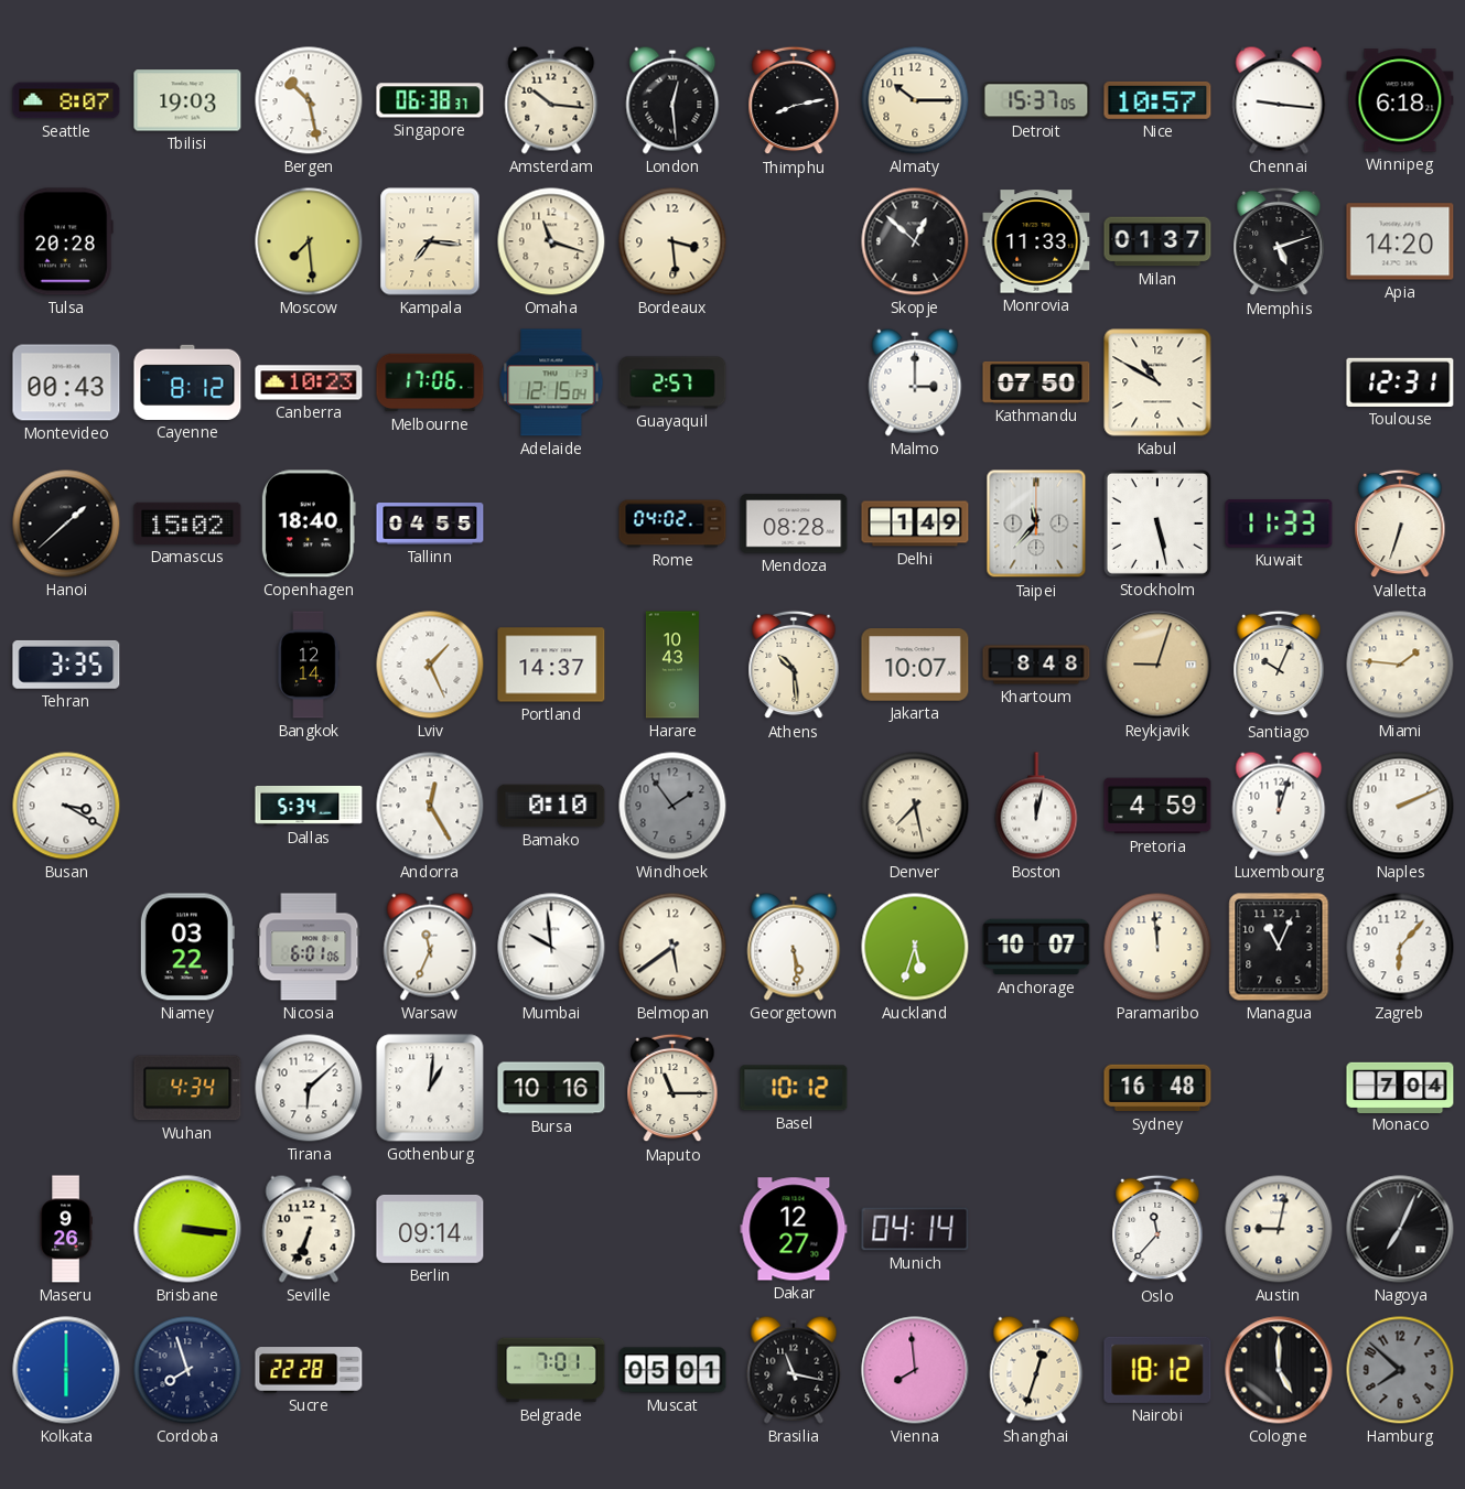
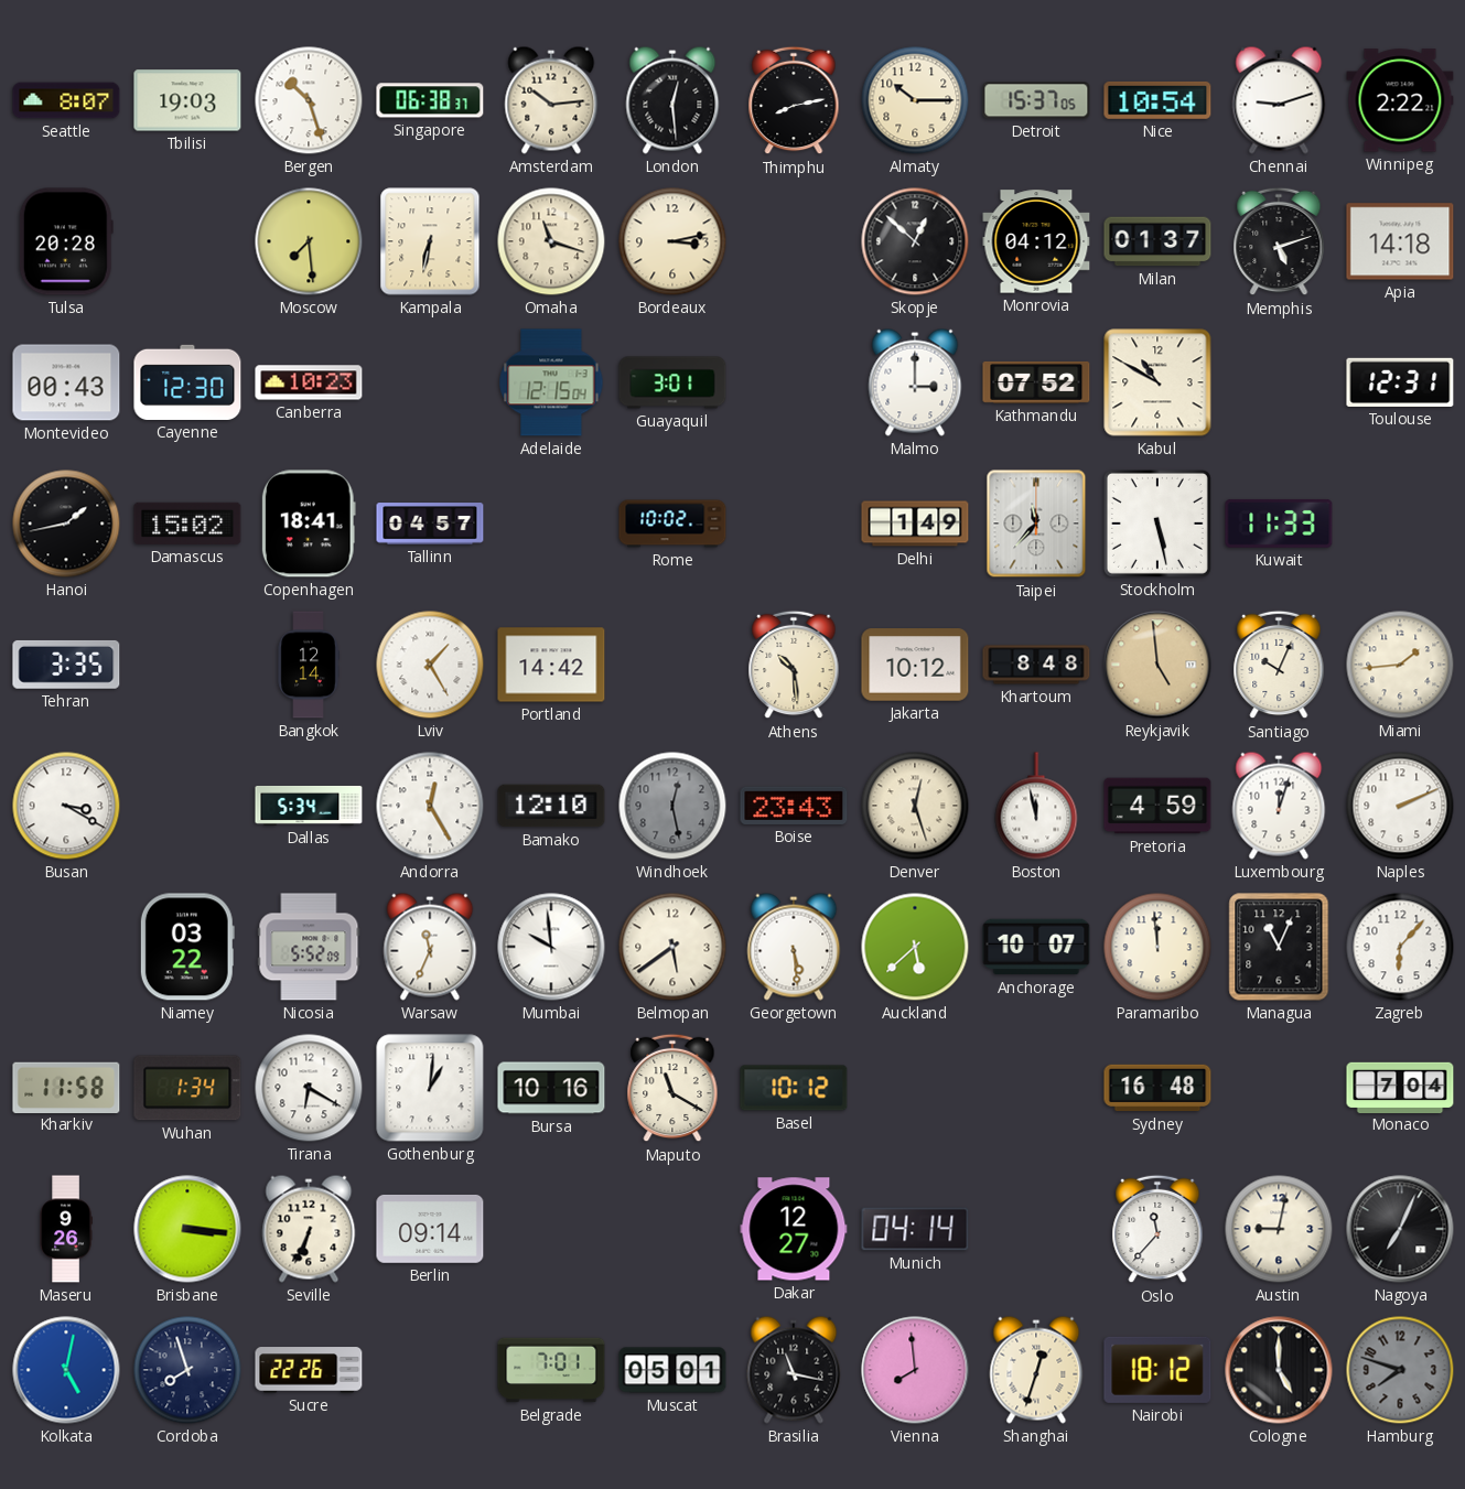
Bergen: 10:28 -> 10:27
Amsterdam: 10:16 -> 10:14
Nice: 10:57 -> 10:54
Chennai: 9:16 -> 9:12
Winnipeg: 6:18 -> 2:22
Kampala: 7:16 -> 6:32
Bordeaux: 3:29 -> 3:13
Monrovia: 11:33 -> 04:12
Apia: 14:20 -> 14:18
Cayenne: 8:12 -> 12:30
Melbourne: 17:06 -> none
Guayaquil: 2:57 -> 3:01
Kathmandu: 07:50 -> 07:52
Hanoi: 1:38 -> 1:43
Copenhagen: 18:40 -> 18:41
Tallinn: 04:55 -> 04:57
Rome: 04:02 -> 10:02
Mendoza: 08:28 -> none
Valletta: 6:33 -> none
Lviv: 1:26 -> 1:25
Portland: 14:37 -> 14:42
Harare: 10:43 -> none
Jakarta: 10:07 -> 10:12
Reykjavik: 9:03 -> 4:59
Miami: 1:46 -> 1:44
Bamako: 0:10 -> 12:10
Windhoek: 1:54 -> 12:28
Boise: none -> 23:43
Denver: 7:28 -> 12:27
Boston: 12:02 -> 11:58
Nicosia: 6:01 -> 5:52
Auckland: 5:33 -> 5:38
Kharkiv: none -> 11:58
Wuhan: 4:34 -> 1:34
Tirana: 6:08 -> 6:20
Maputo: 11:15 -> 11:20
Kolkata: 6:00 -> 5:02
Sucre: 22:28 -> 22:26
Hamburg: 7:52 -> 7:48
